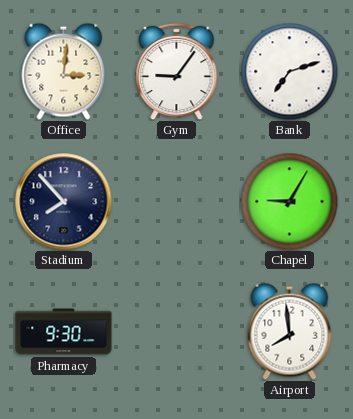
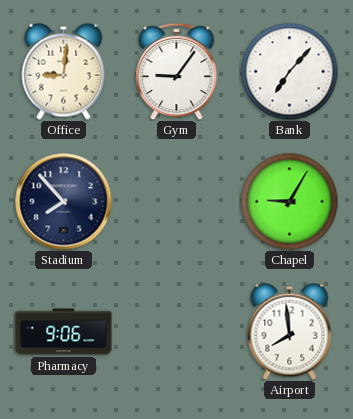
Office: 3:01 -> 9:01
Bank: 7:12 -> 7:07
Pharmacy: 9:30 -> 9:06
